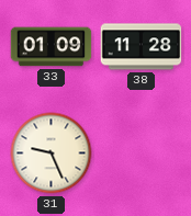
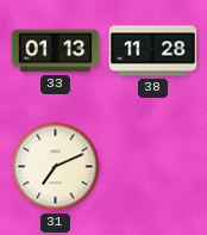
33: 01:09 -> 01:13
31: 9:26 -> 7:11
